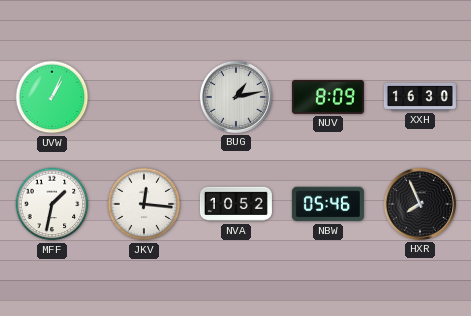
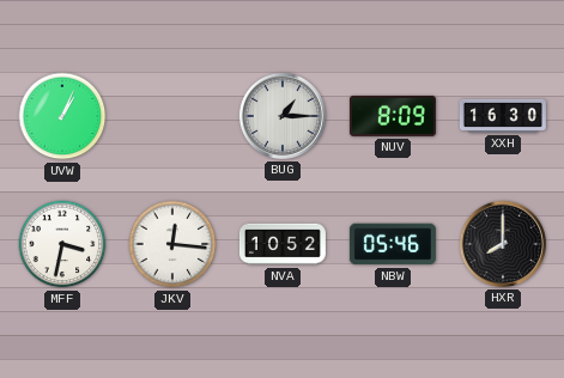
BUG: 1:13 -> 1:15
MFF: 1:32 -> 3:32
HXR: 7:56 -> 8:00
